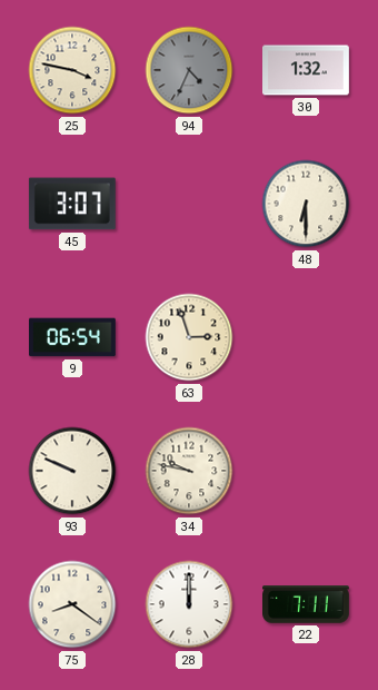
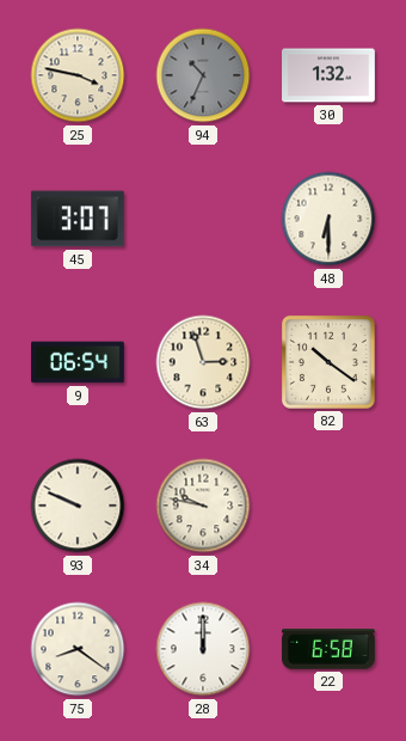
94: 4:34 -> 10:34
82: none -> 10:21
22: 7:11 -> 6:58
